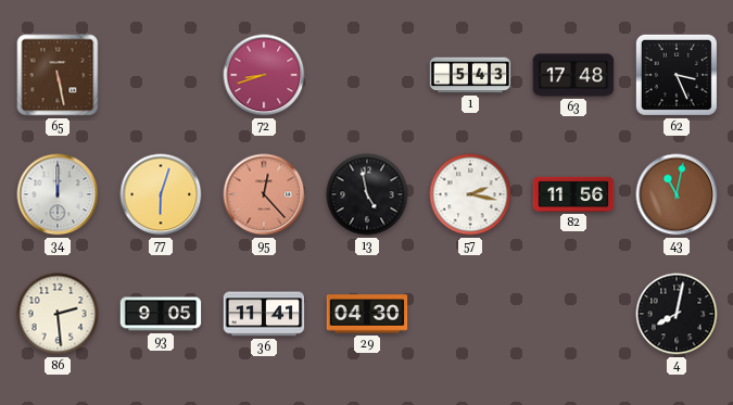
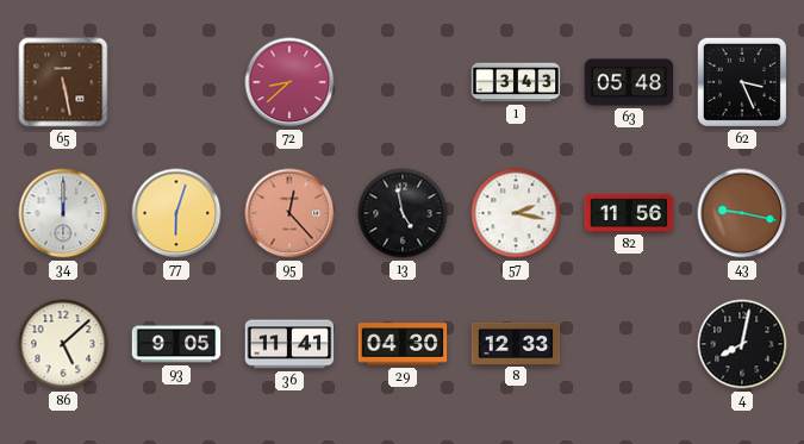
72: 8:42 -> 8:38
1: 5:43 -> 3:43
63: 17:48 -> 05:48
43: 11:02 -> 9:17
86: 2:29 -> 5:08
8: none -> 12:33
